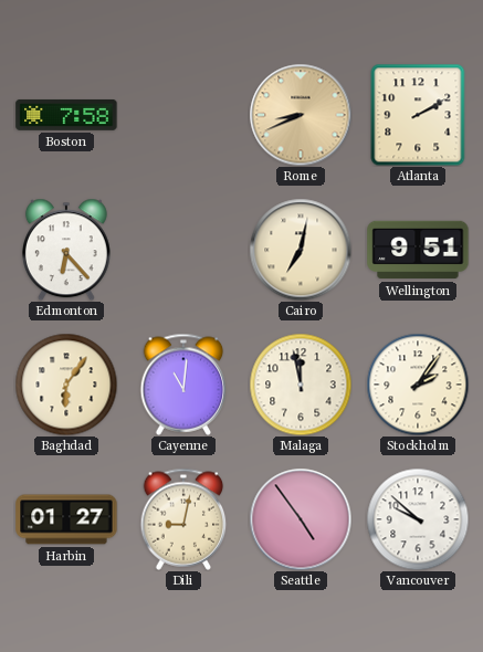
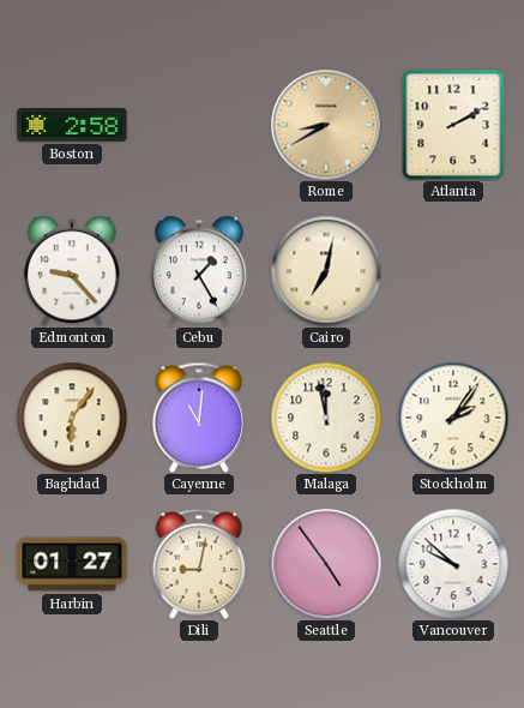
Boston: 7:58 -> 2:58
Rome: 8:41 -> 8:40
Edmonton: 6:23 -> 9:23
Cebu: none -> 1:25
Wellington: 9:51 -> none
